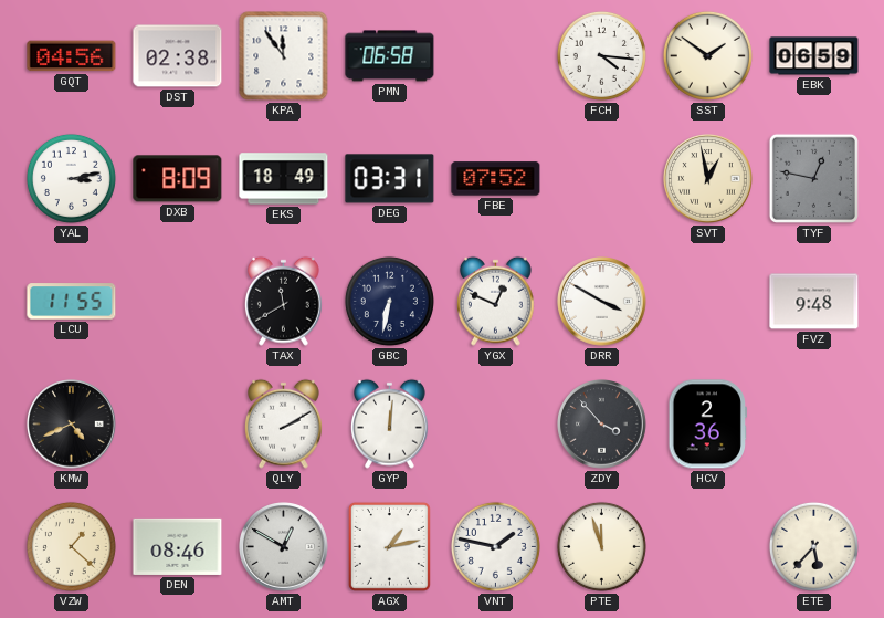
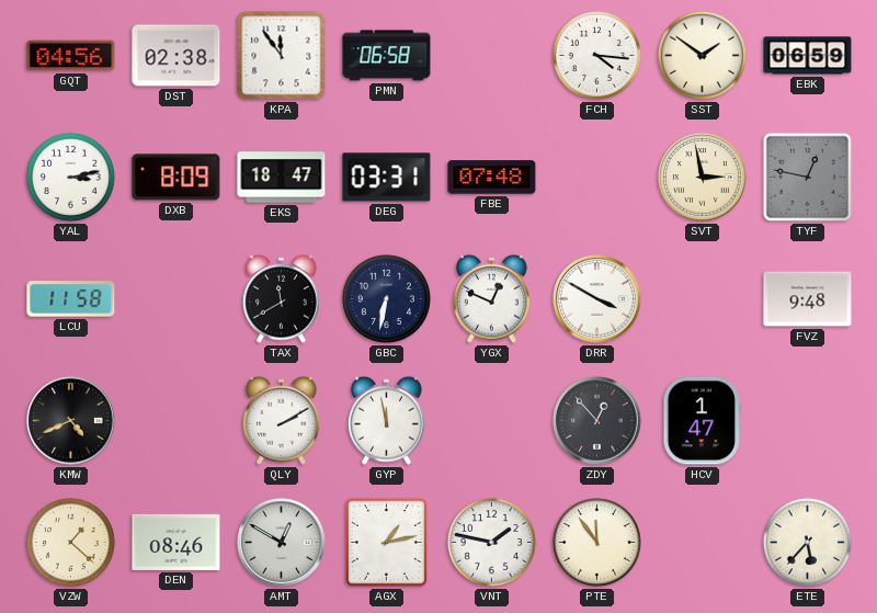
EKS: 18:49 -> 18:47
FBE: 07:52 -> 07:48
SVT: 12:58 -> 2:58
LCU: 11:55 -> 11:58
GYP: 12:01 -> 11:58
ZDY: 3:53 -> 12:53
HCV: 2:36 -> 1:47
PTE: 11:57 -> 11:54
